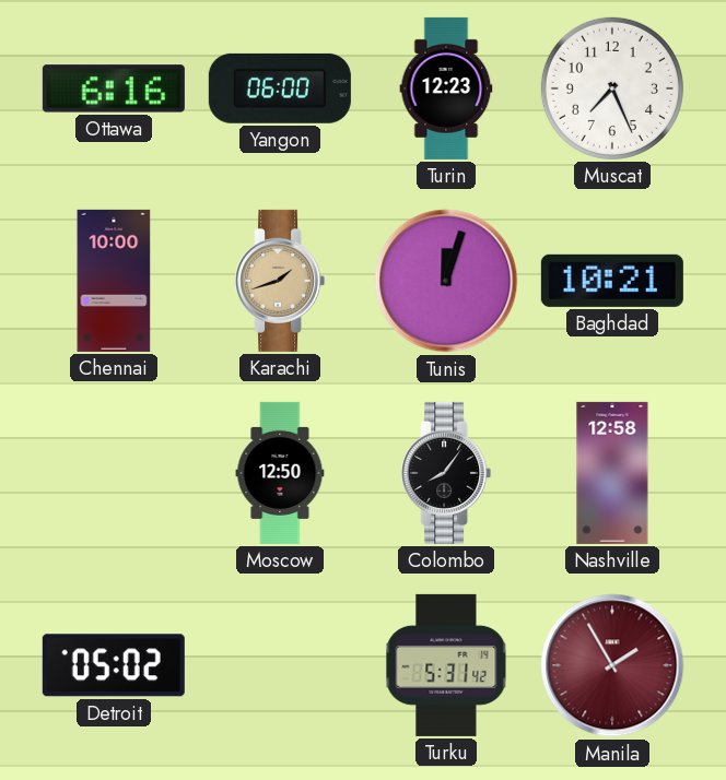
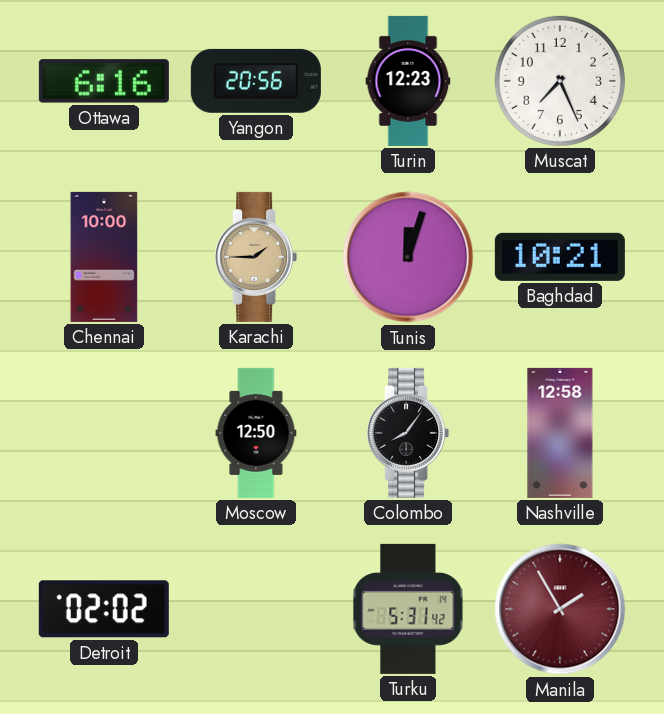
Yangon: 06:00 -> 20:56
Karachi: 1:42 -> 1:45
Detroit: 05:02 -> 02:02
